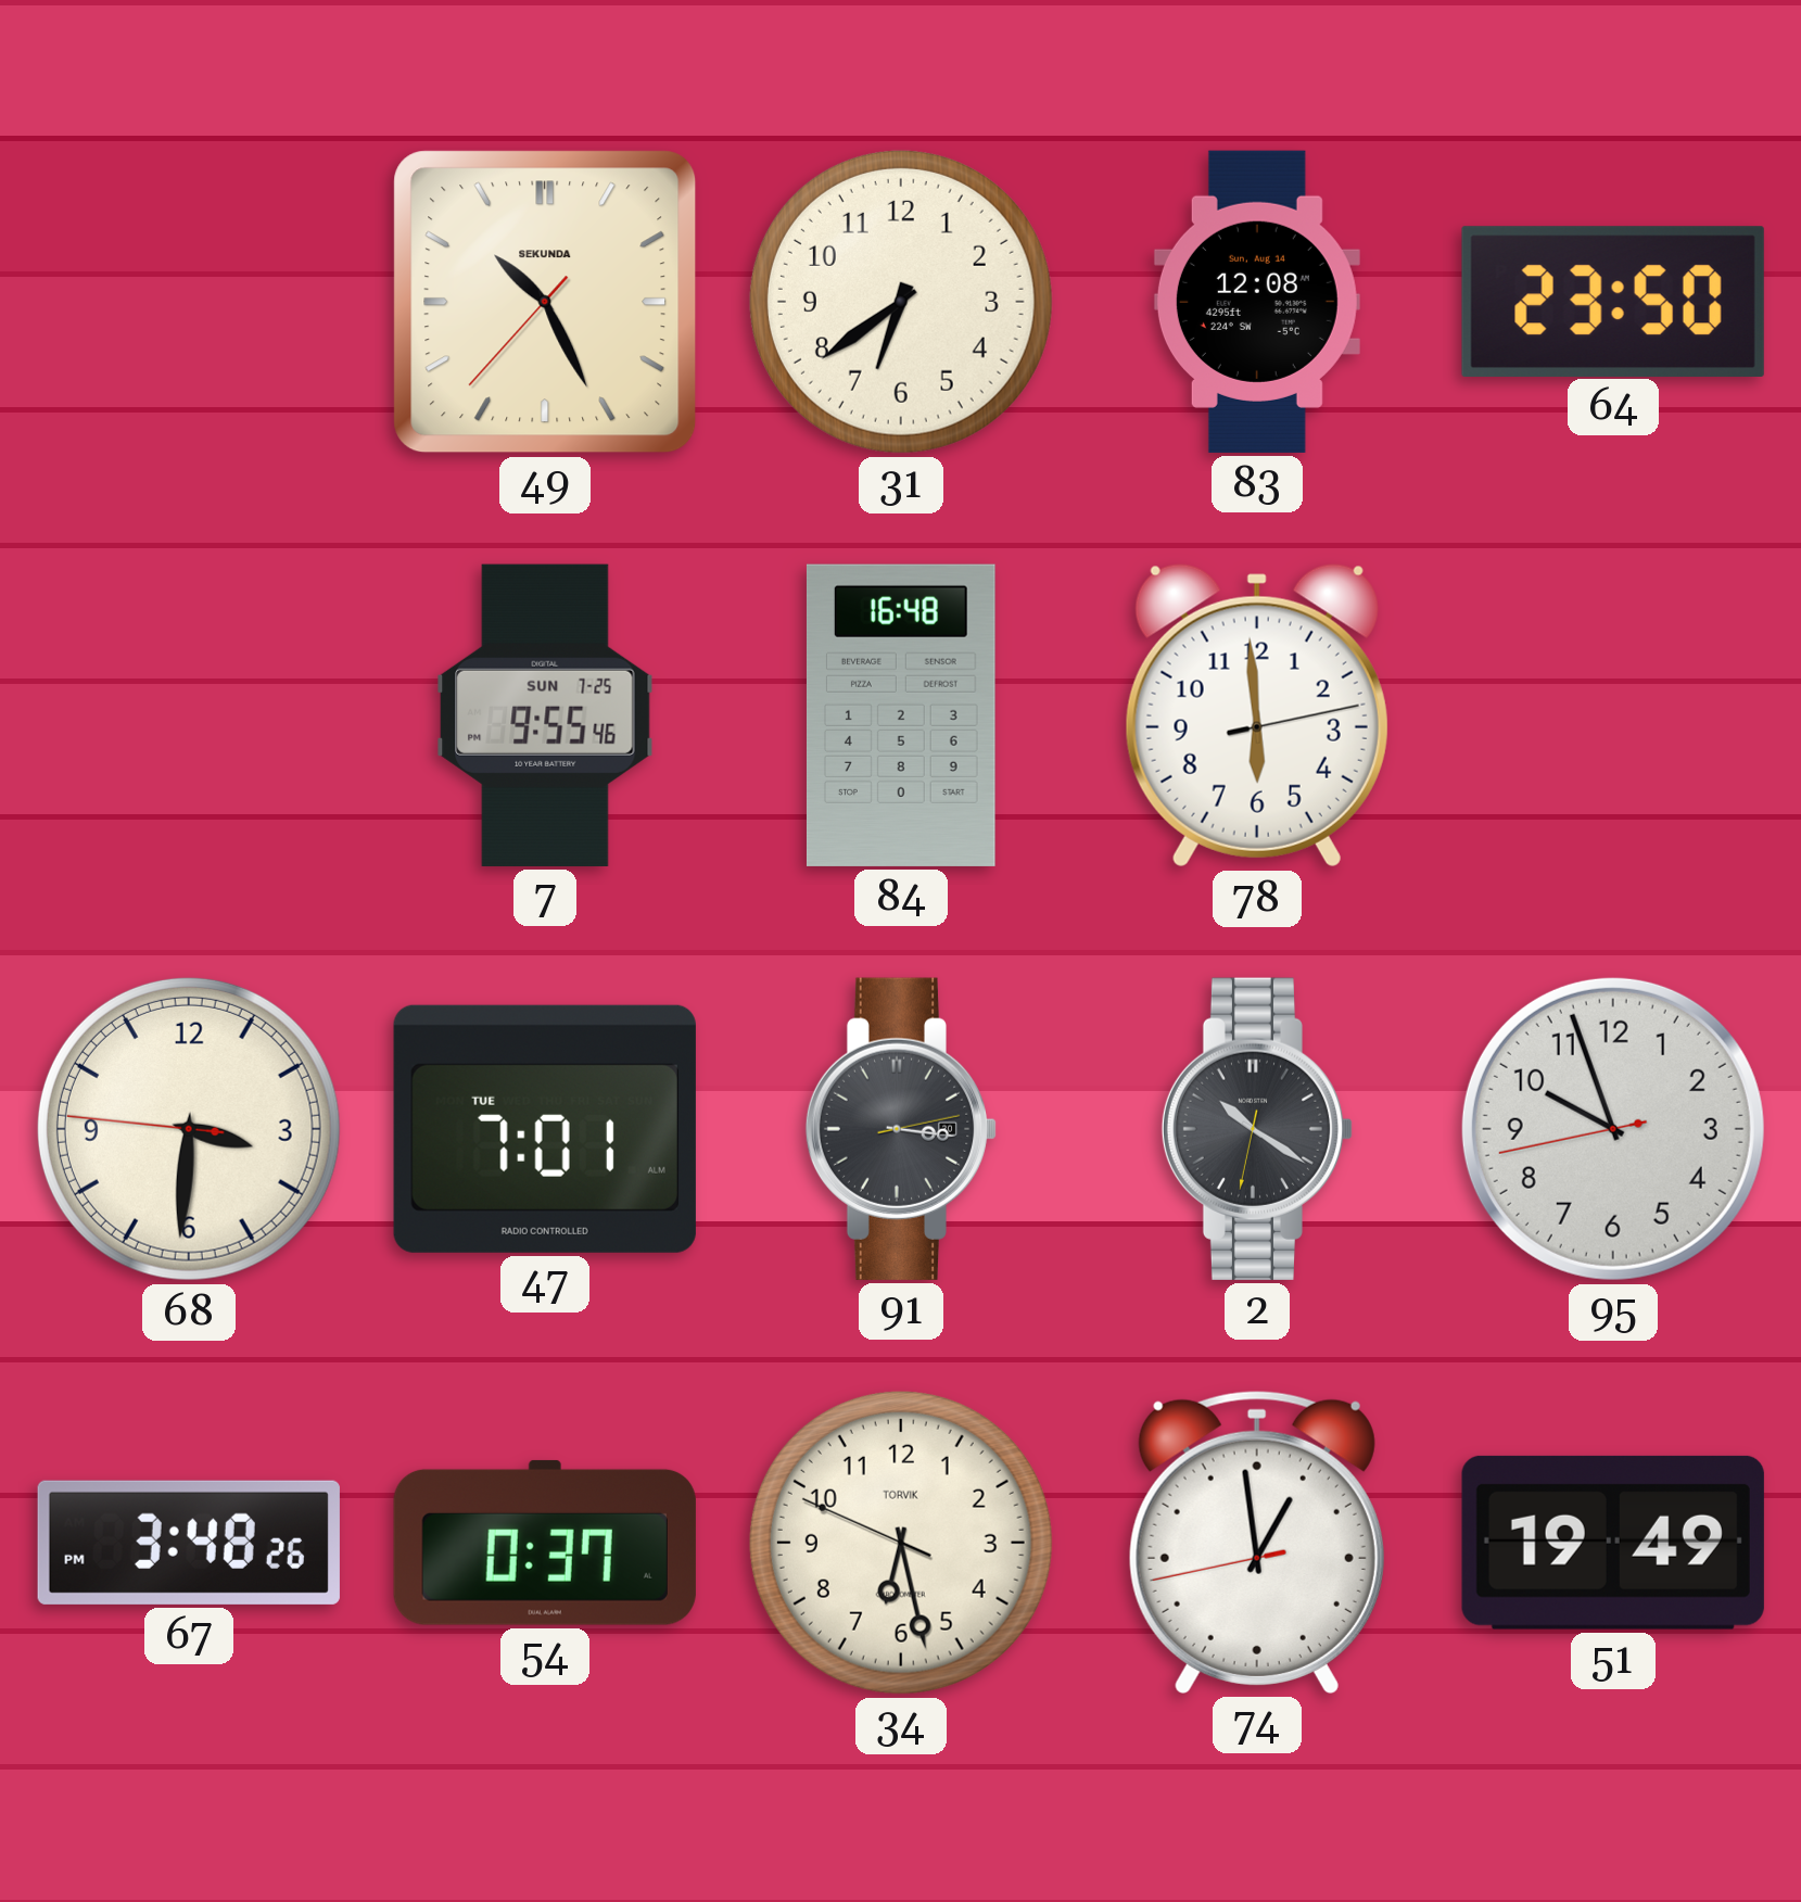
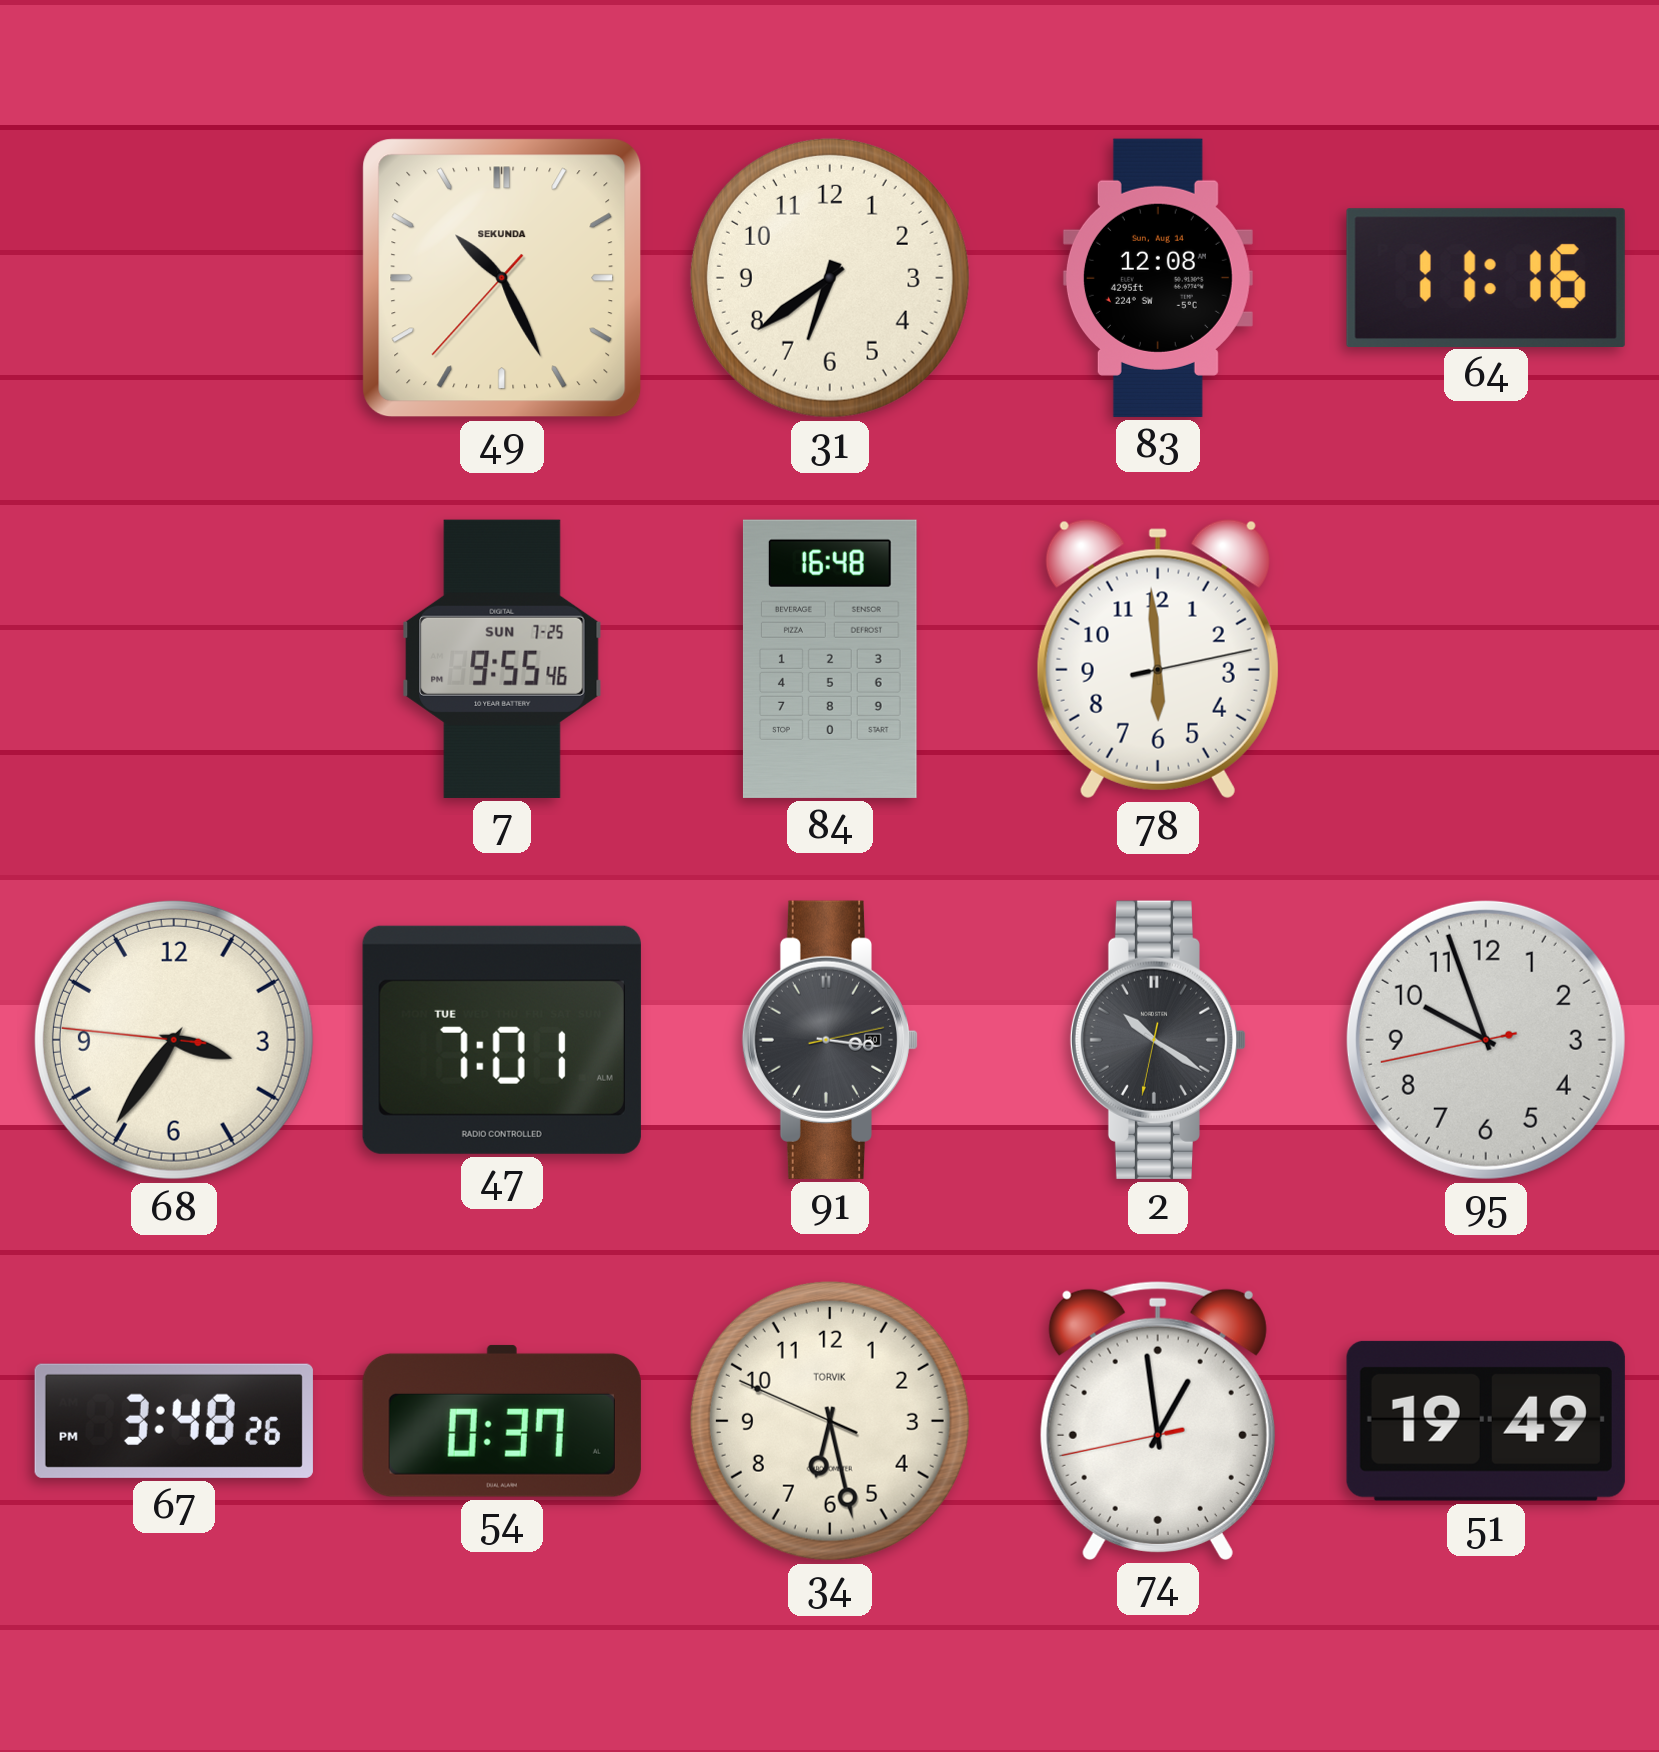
64: 23:50 -> 11:16
68: 3:30 -> 3:35
